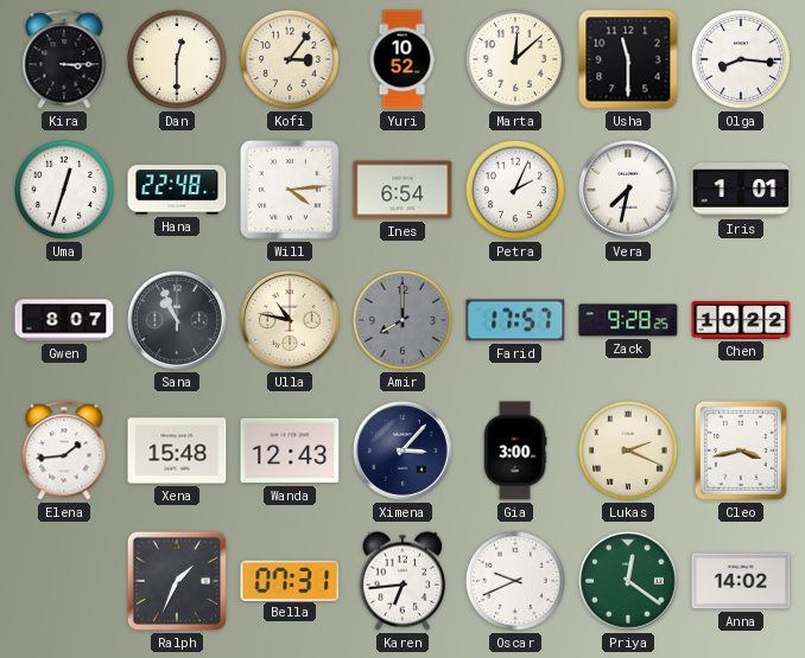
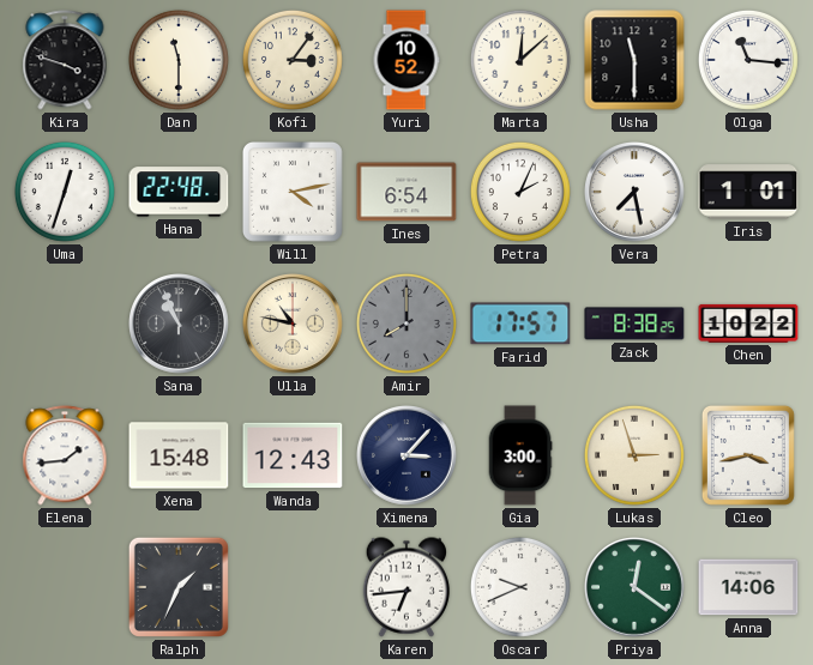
Kira: 3:15 -> 3:48
Dan: 12:30 -> 11:30
Olga: 8:16 -> 11:16
Will: 4:14 -> 4:13
Vera: 7:32 -> 7:28
Gwen: 8:07 -> none
Zack: 9:28 -> 8:38
Lukas: 2:19 -> 2:57
Bella: 07:31 -> none
Anna: 14:02 -> 14:06
